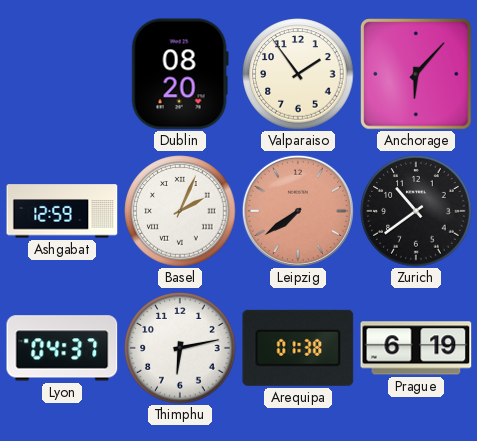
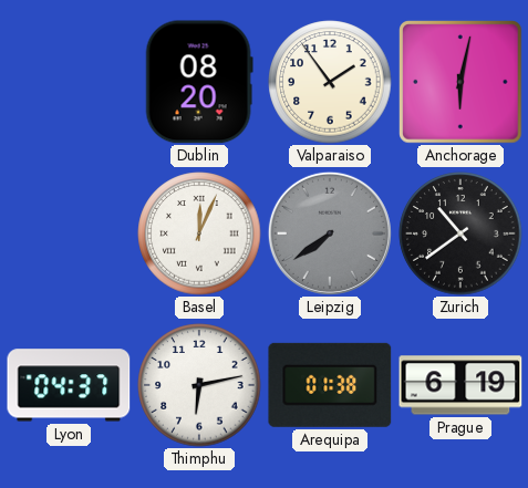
Anchorage: 6:07 -> 6:02
Ashgabat: 12:59 -> none
Basel: 2:04 -> 12:04
Leipzig dial: salmon -> grey
